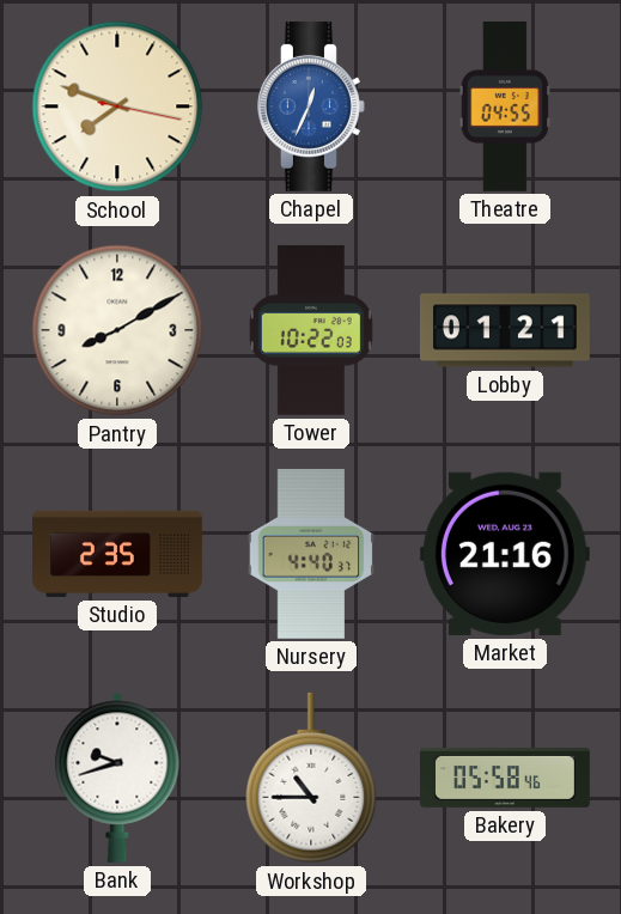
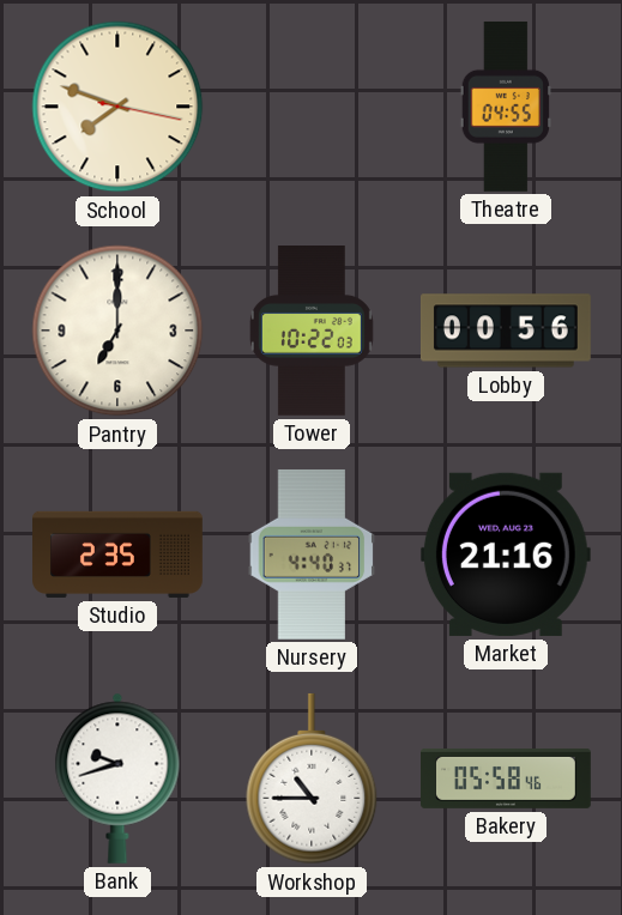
Chapel: 12:34 -> none
Pantry: 8:10 -> 7:00
Lobby: 01:21 -> 00:56
